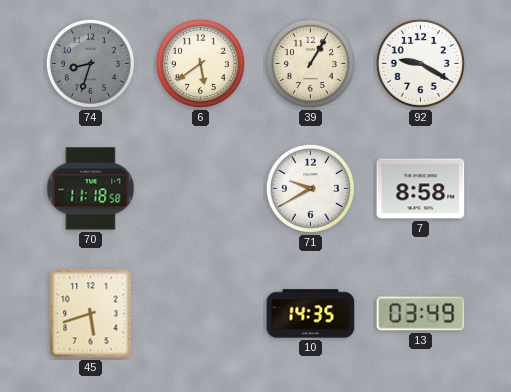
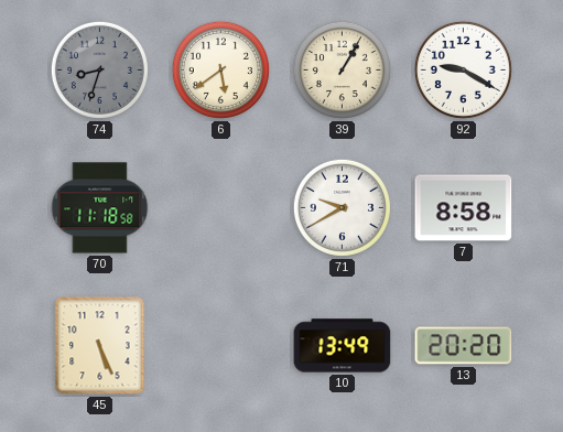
45: 5:42 -> 5:26
10: 14:35 -> 13:49
13: 03:49 -> 20:20
